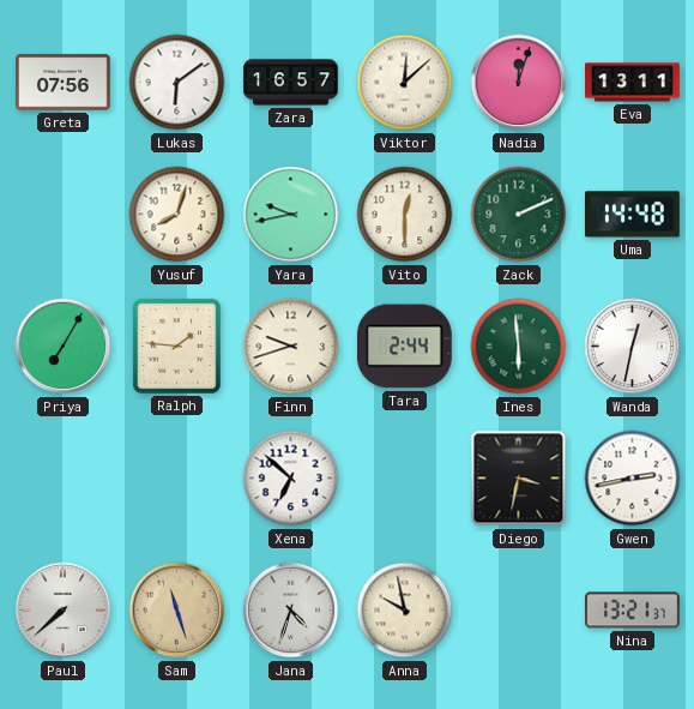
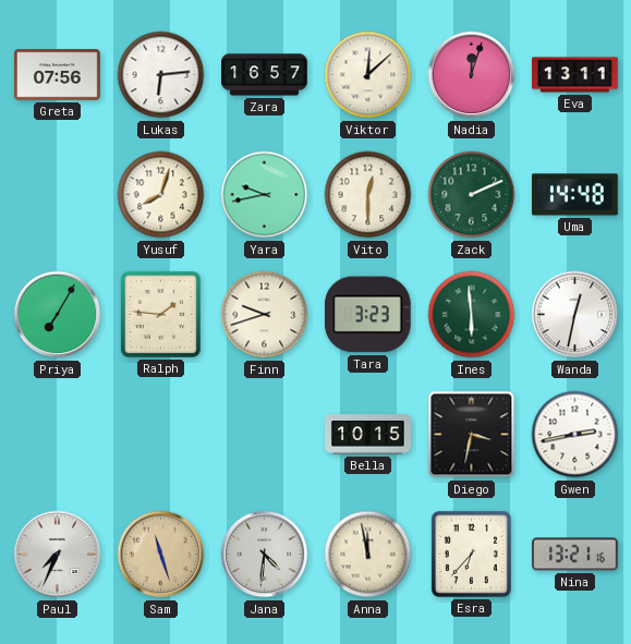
Lukas: 6:09 -> 6:14
Tara: 2:44 -> 3:23
Xena: 6:52 -> none
Bella: none -> 10:15
Paul: 7:38 -> 7:34
Jana: 4:33 -> 4:31
Anna: 9:58 -> 11:58
Esra: none -> 6:37
Nina: 13:21:37 -> 13:21:16
